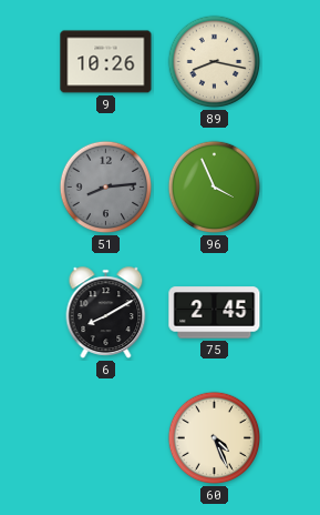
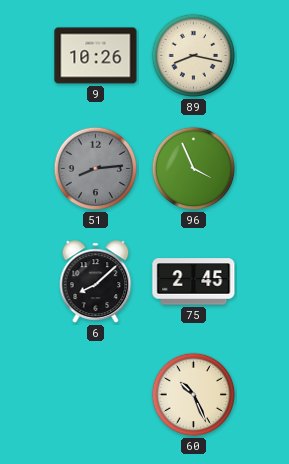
6: 8:10 -> 8:08
60: 4:26 -> 10:26
